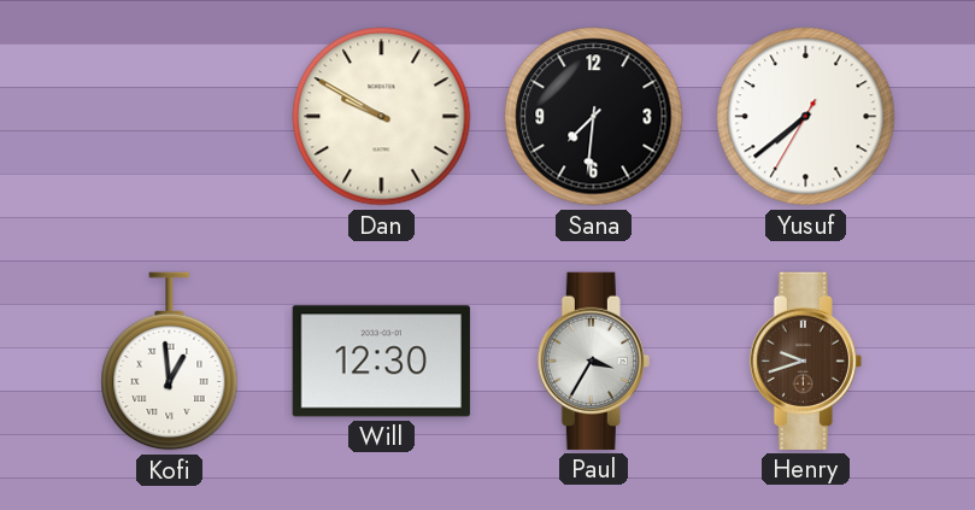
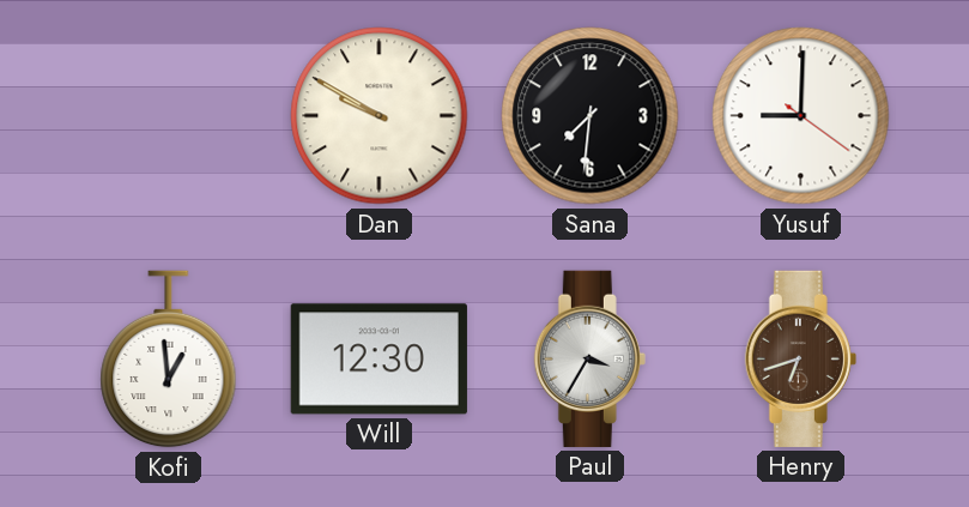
Yusuf: 7:38 -> 9:00
Henry: 9:42 -> 6:42
